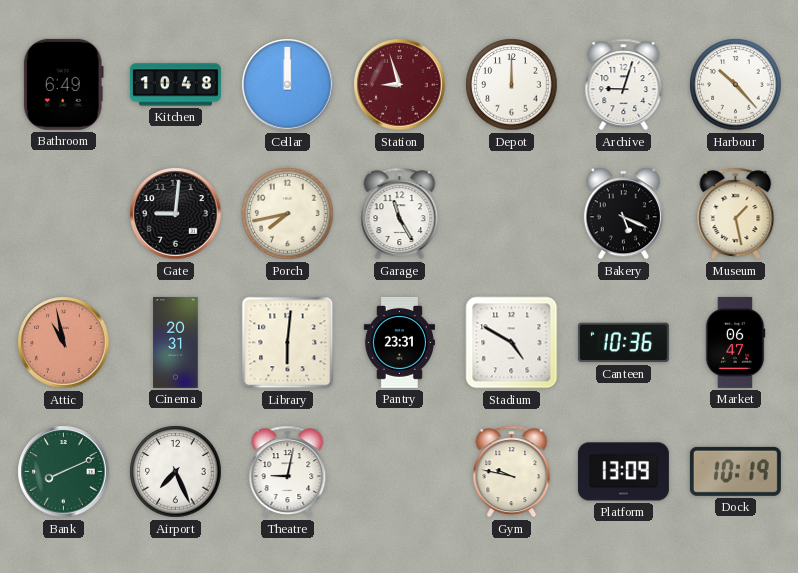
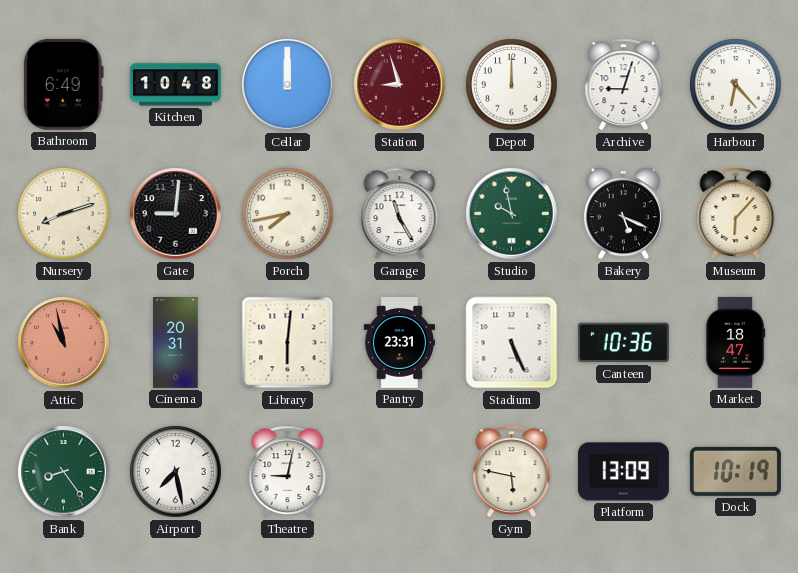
Harbour: 10:23 -> 6:23
Nursery: none -> 8:12
Studio: none -> 9:58
Museum: 1:28 -> 6:07
Stadium: 4:50 -> 5:26
Market: 06:47 -> 18:47
Bank: 8:11 -> 8:24
Airport: 7:26 -> 7:28
Gym: 9:47 -> 5:47
